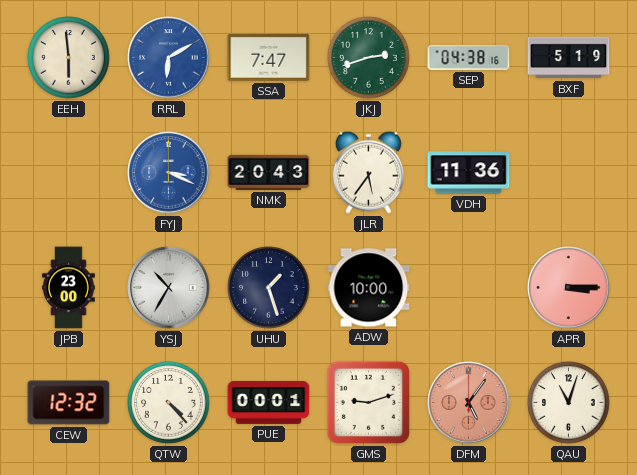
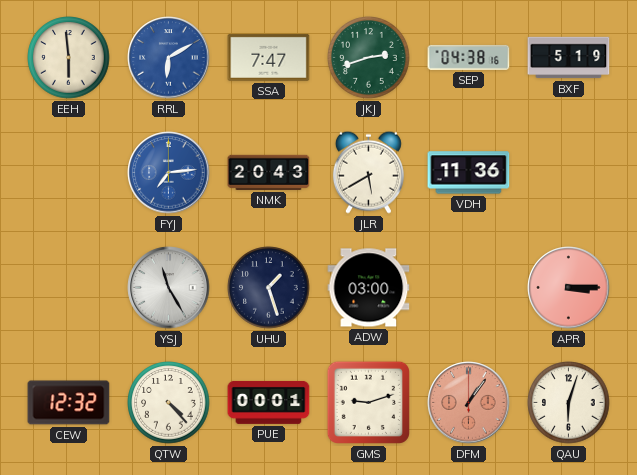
FYJ: 3:19 -> 7:14
JLR: 5:36 -> 5:40
JPB: 23:00 -> none
YSJ: 10:35 -> 11:25
ADW: 10:00 -> 03:00
DFM: 5:06 -> 1:06
QAU: 11:03 -> 6:03
